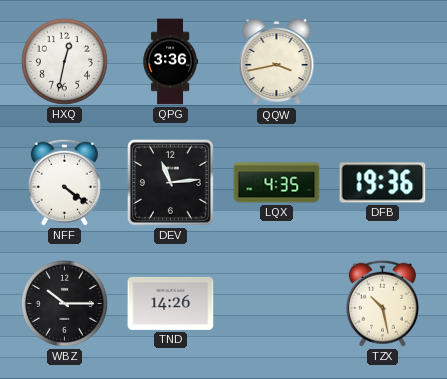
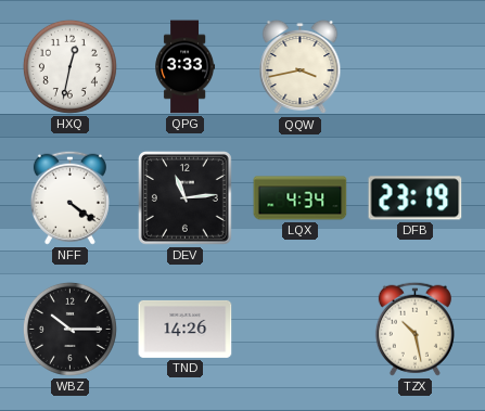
QPG: 3:36 -> 3:33
LQX: 4:35 -> 4:34
DFB: 19:36 -> 23:19
